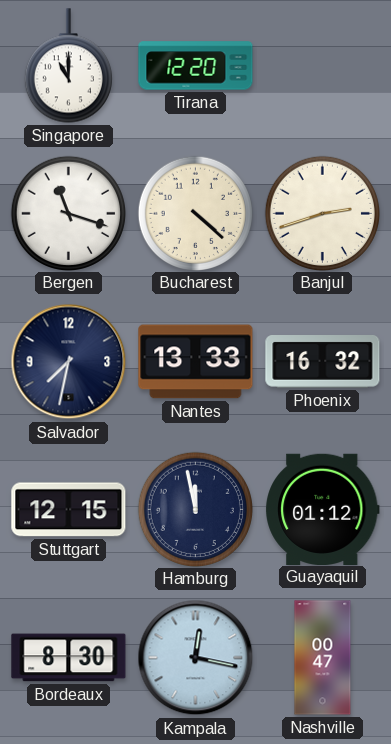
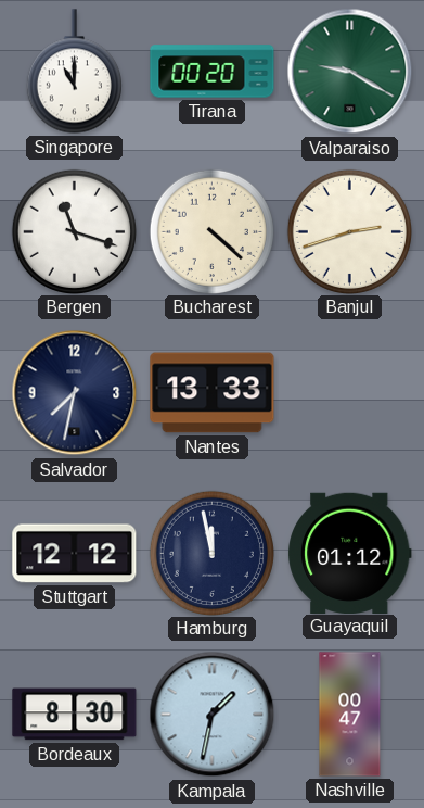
Tirana: 12:20 -> 00:20
Valparaiso: none -> 9:20
Phoenix: 16:32 -> none
Stuttgart: 12:15 -> 12:12
Kampala: 12:17 -> 1:32
